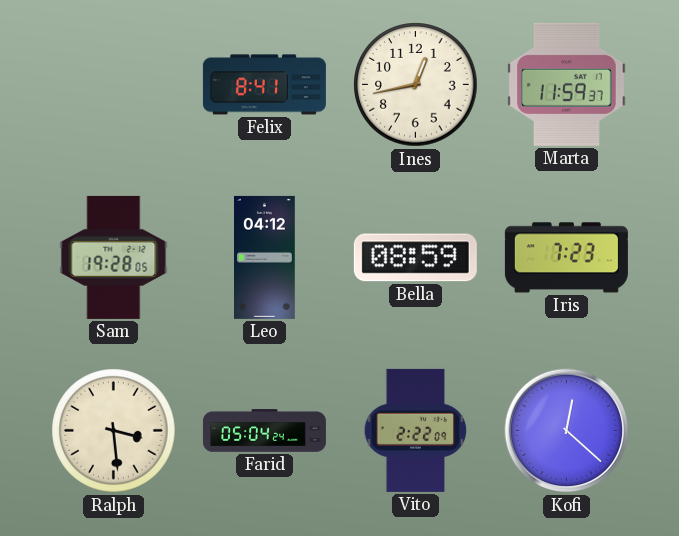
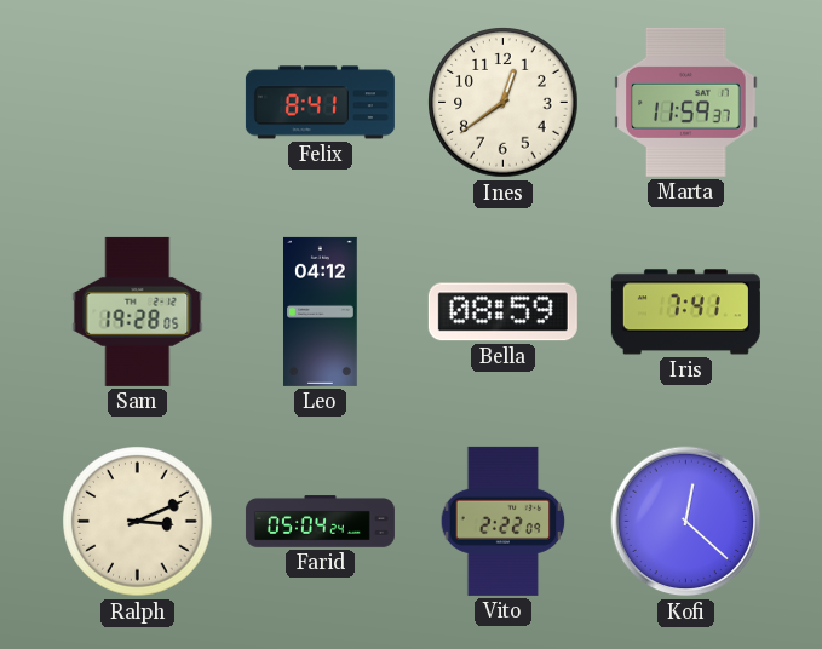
Ines: 12:43 -> 12:39
Iris: 7:23 -> 7:41
Ralph: 3:29 -> 3:11
